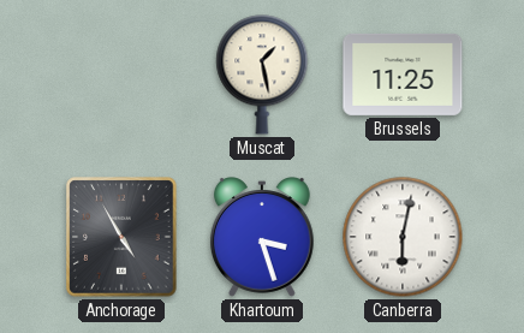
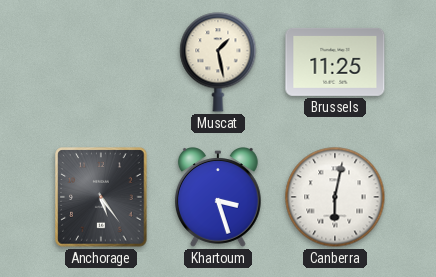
Anchorage: 4:55 -> 5:24
